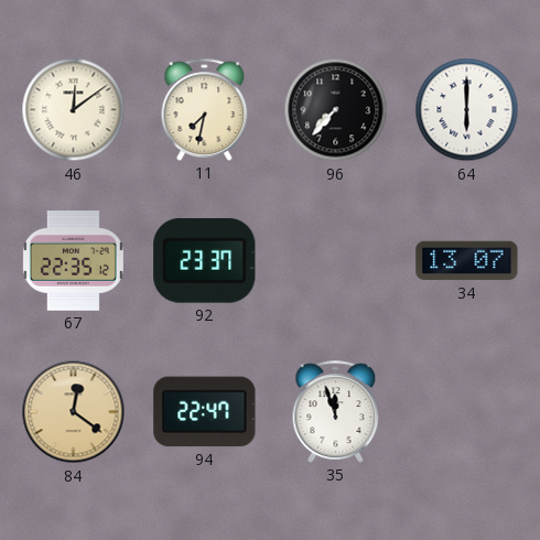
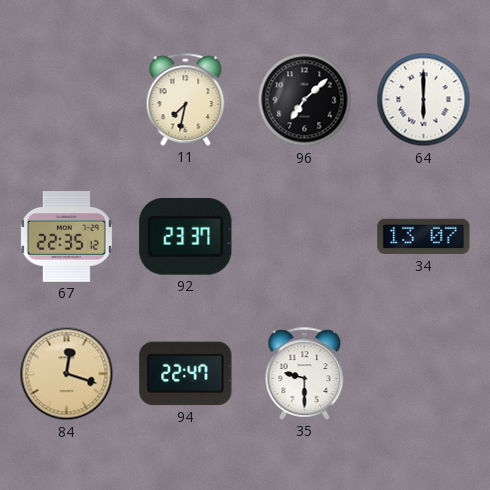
46: 12:09 -> none
96: 7:37 -> 7:08
84: 12:21 -> 12:18
35: 11:57 -> 9:30
